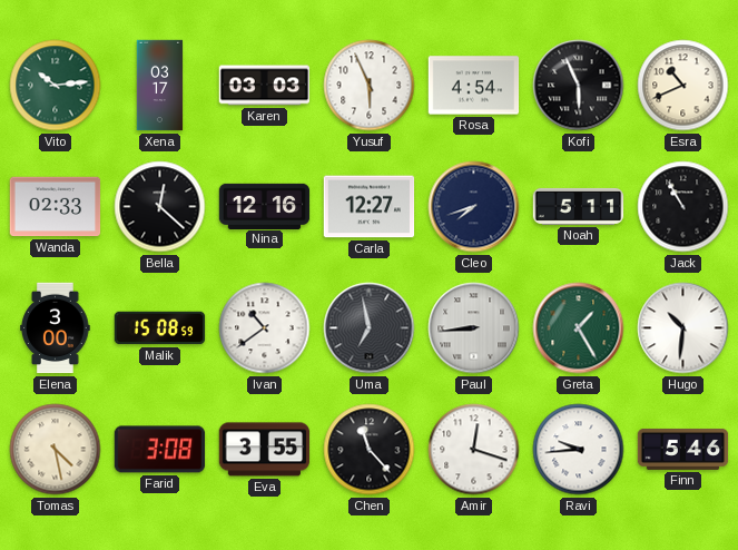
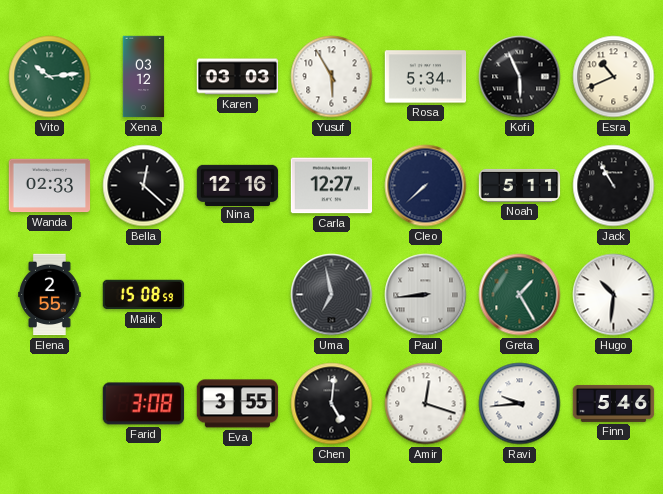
Xena: 03:17 -> 03:12
Yusuf: 5:56 -> 5:55
Rosa: 4:54 -> 5:34
Cleo: 7:42 -> 7:38
Elena: 3:00 -> 2:55
Ivan: 10:39 -> none
Tomas: 4:28 -> none
Chen: 11:23 -> 5:01
